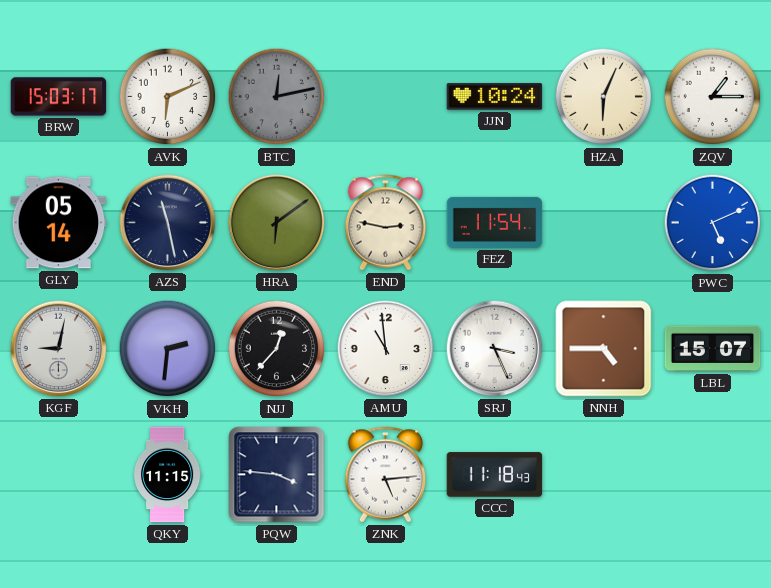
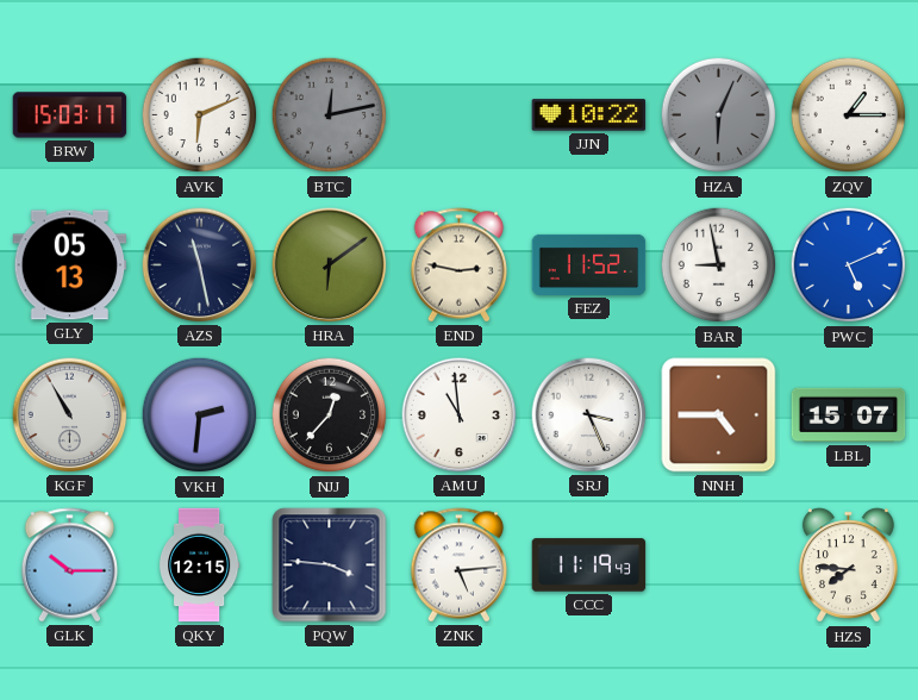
JJN: 10:24 -> 10:22
HZA dial: cream -> grey
GLY: 05:14 -> 05:13
FEZ: 11:54 -> 11:52
BAR: none -> 8:58
KGF: 9:02 -> 10:55
GLK: none -> 10:15
QKY: 11:15 -> 12:15
CCC: 11:18 -> 11:19
HZS: none -> 7:46
